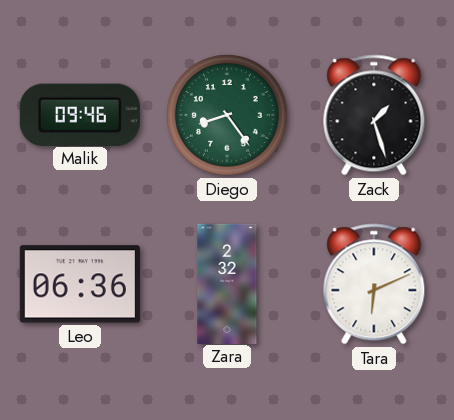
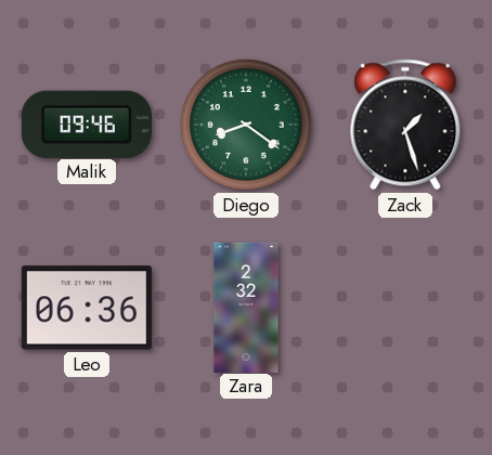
Diego: 8:24 -> 8:21
Tara: 6:11 -> none
